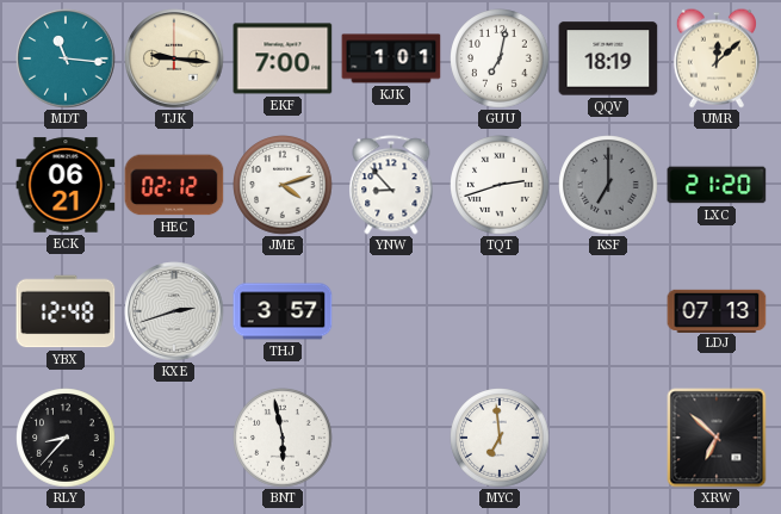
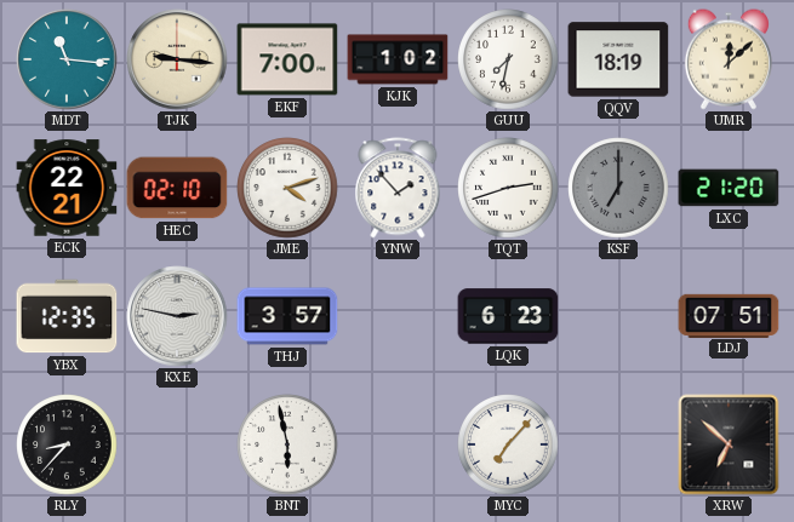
KJK: 1:01 -> 1:02
GUU: 7:02 -> 7:32
ECK: 06:21 -> 22:21
HEC: 02:12 -> 02:10
YNW: 8:53 -> 1:53
YBX: 12:48 -> 12:35
KXE: 2:42 -> 2:47
LQK: none -> 6:23
LDJ: 07:13 -> 07:51
MYC: 6:59 -> 7:07
